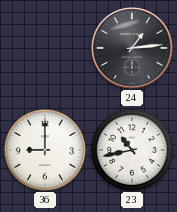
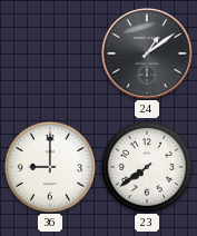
24: 1:14 -> 1:09
23: 10:43 -> 7:39
